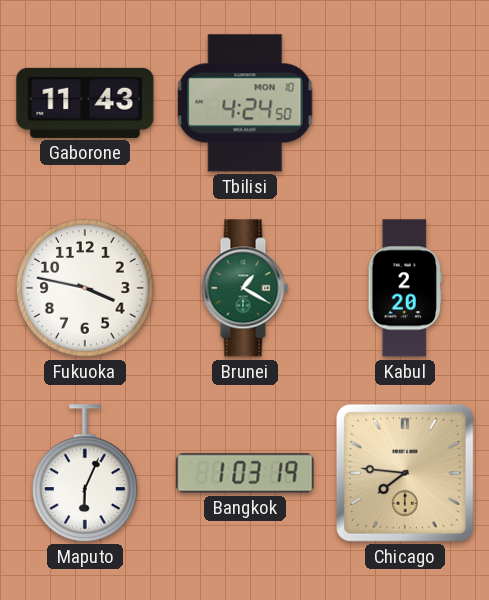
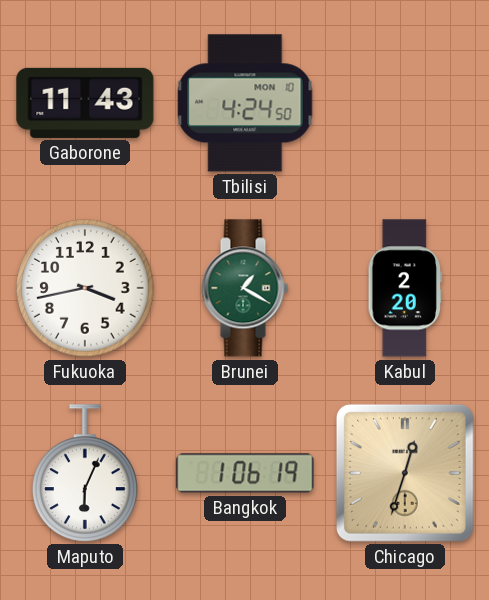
Fukuoka: 3:47 -> 3:43
Bangkok: 1:03 -> 1:06
Chicago: 7:46 -> 12:33
